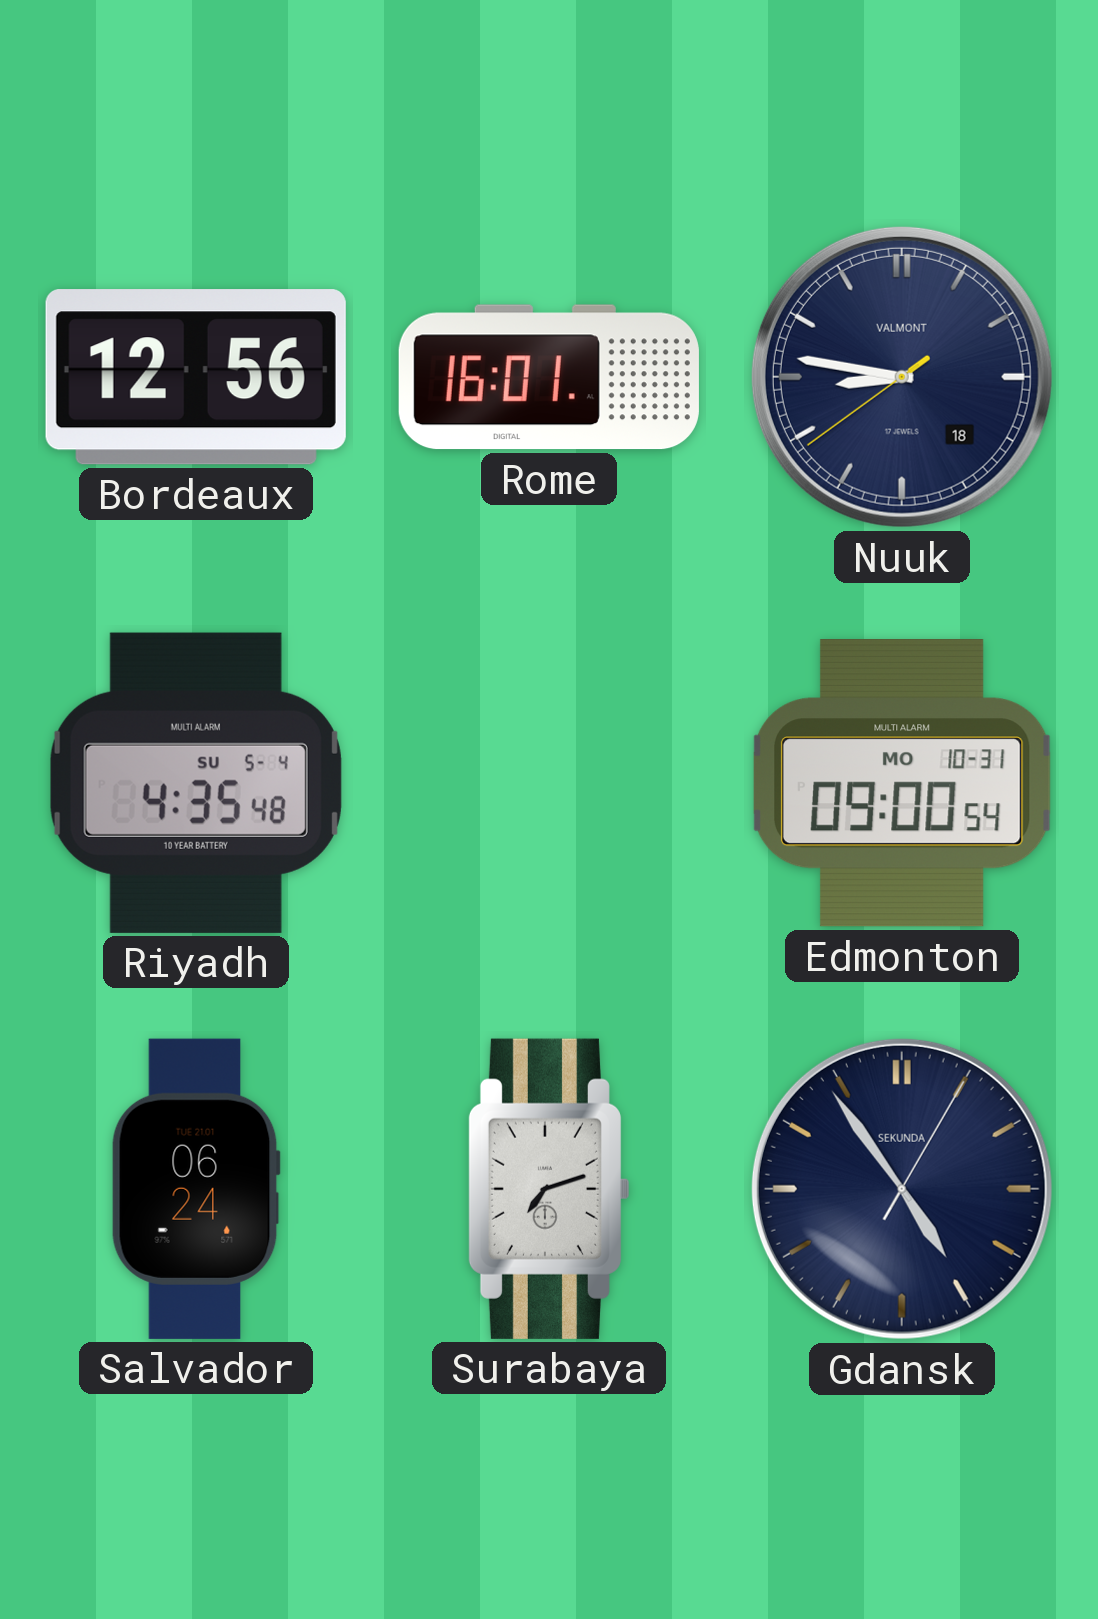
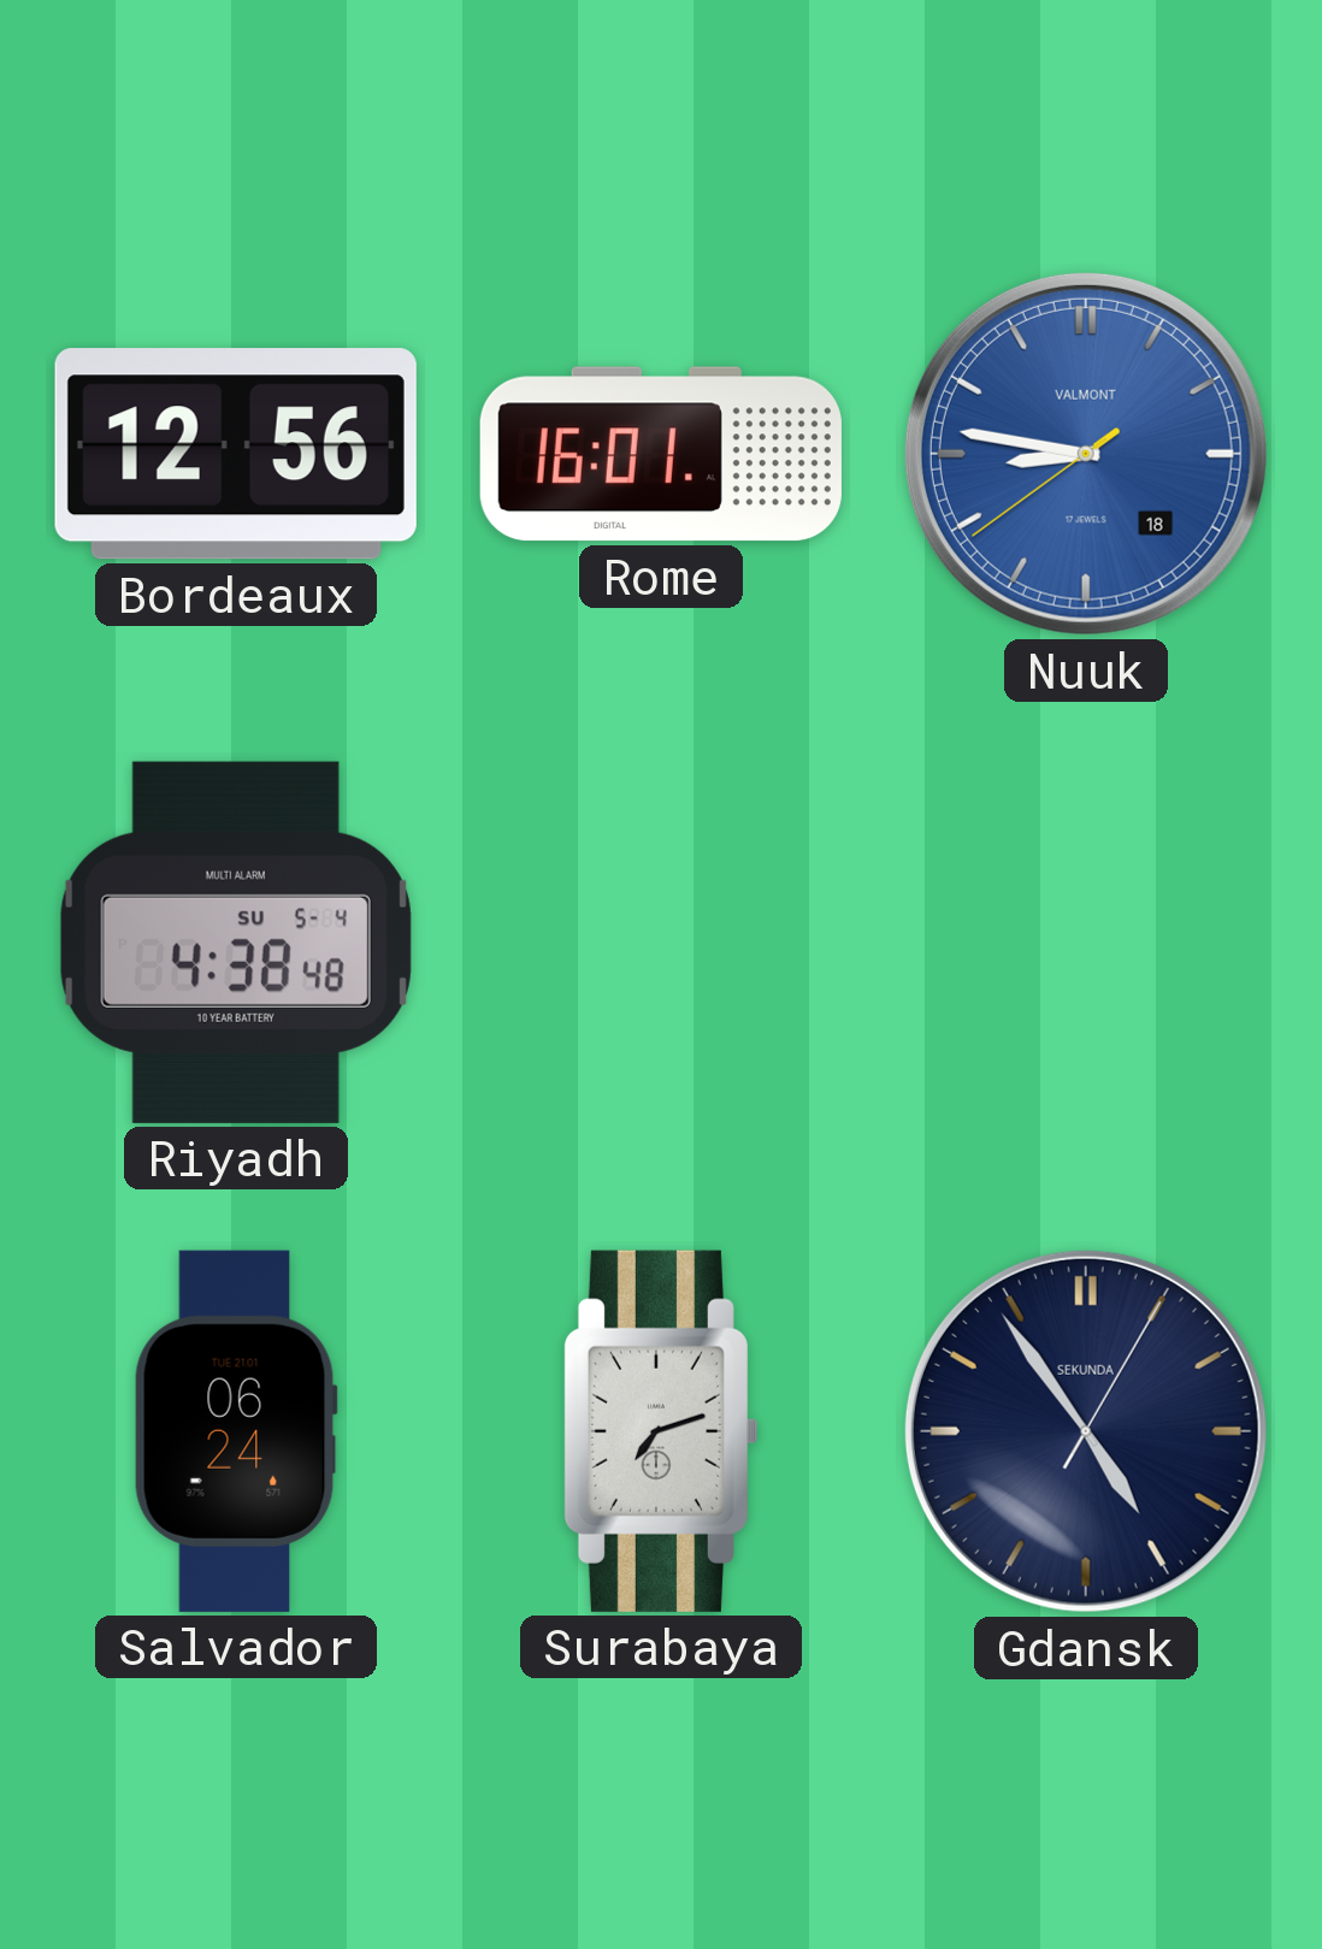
Nuuk dial: navy -> blue
Riyadh: 4:35 -> 4:38
Edmonton: 09:00 -> none
